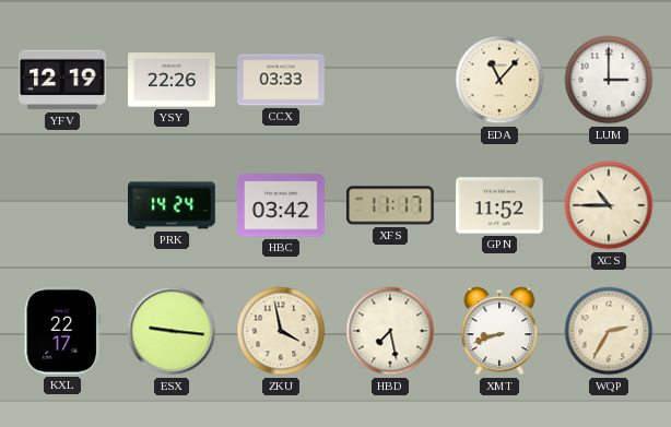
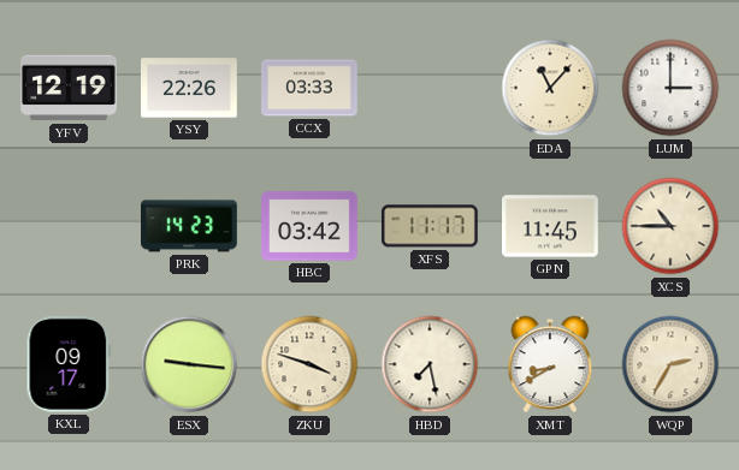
PRK: 14:24 -> 14:23
GPN: 11:52 -> 11:45
KXL: 22:17 -> 09:17
ZKU: 3:58 -> 3:48
XMT: 8:42 -> 8:40
